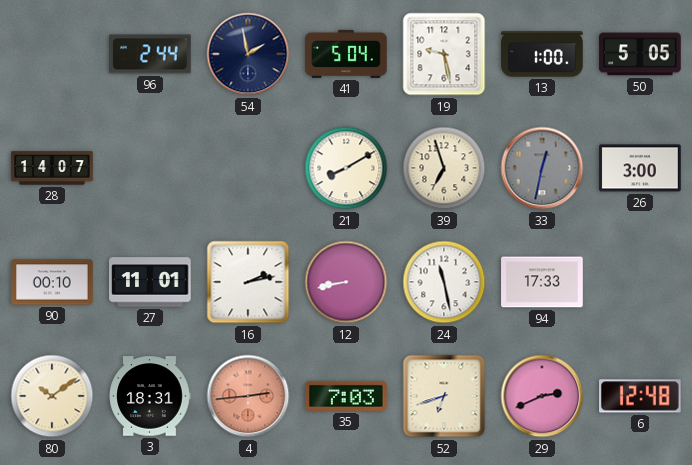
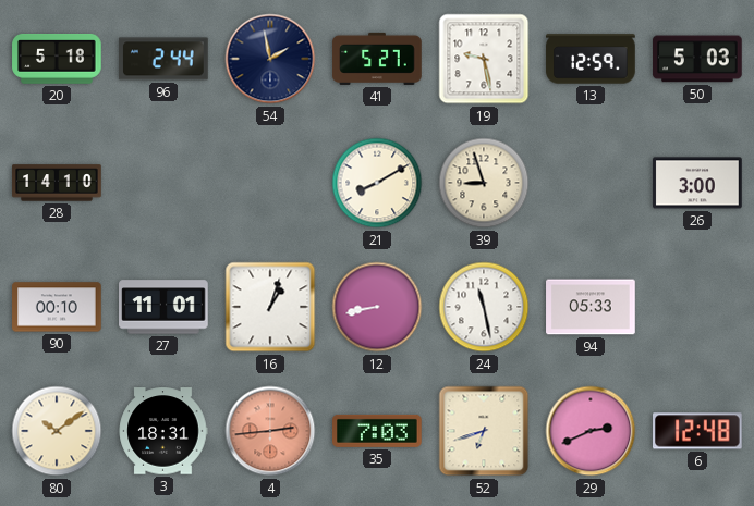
20: none -> 5:18
41: 5:04 -> 5:27
13: 1:00 -> 12:59
50: 5:05 -> 5:03
28: 14:07 -> 14:10
39: 6:57 -> 8:57
33: 12:32 -> none
16: 2:13 -> 1:03
94: 17:33 -> 05:33
